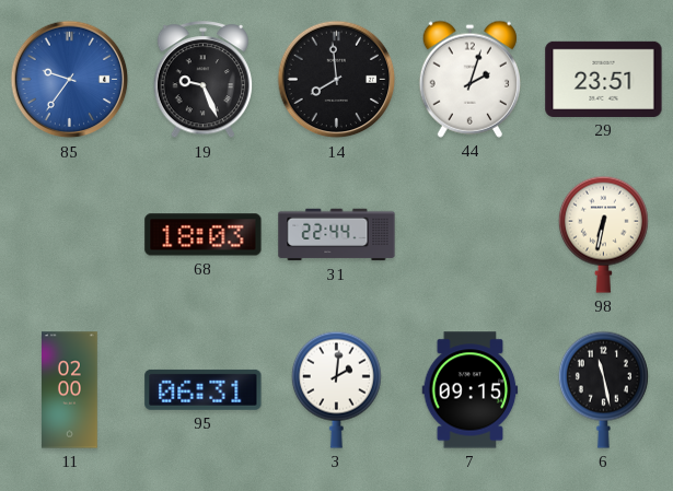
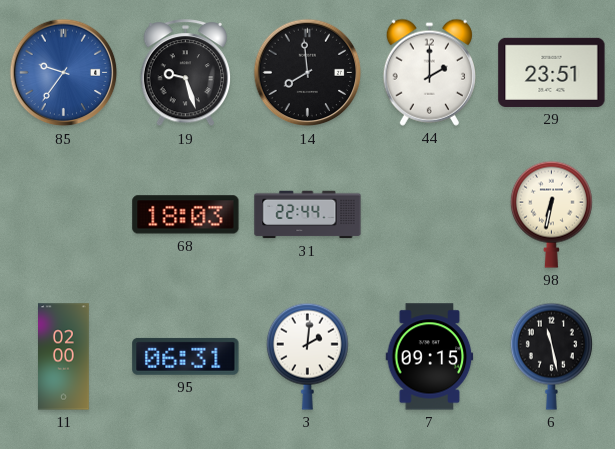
19: 9:26 -> 9:27
44: 2:03 -> 2:00
